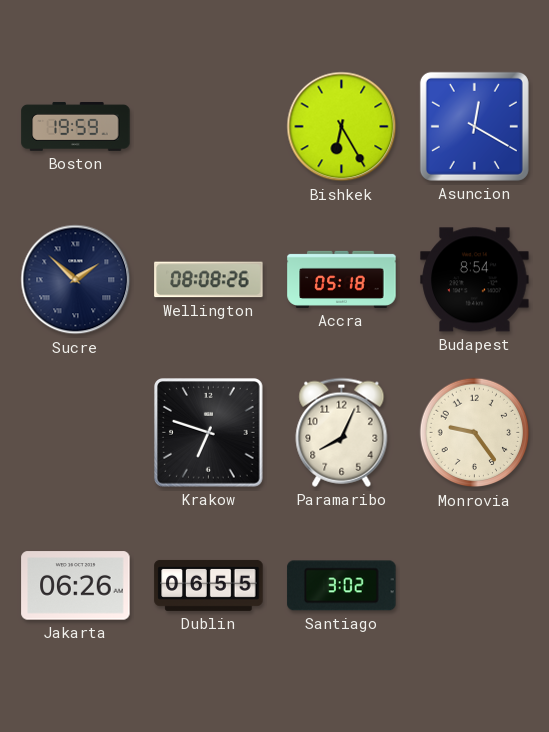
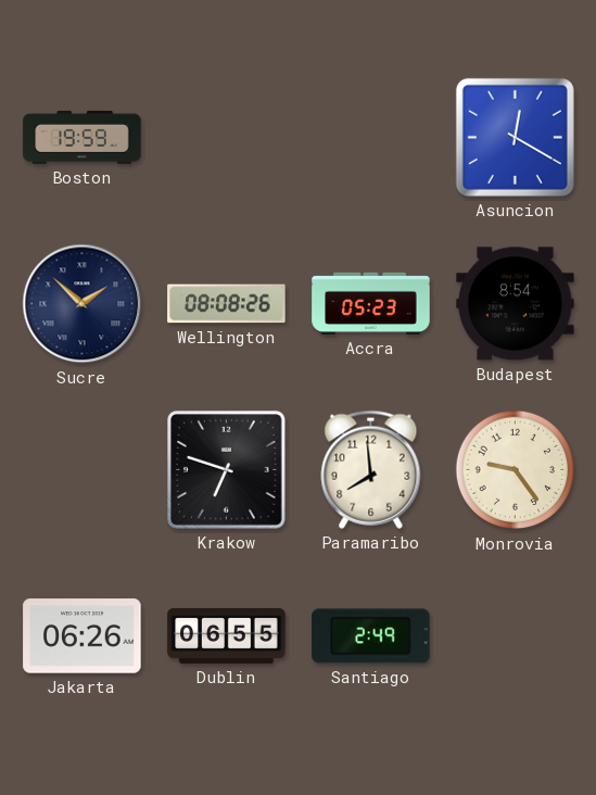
Bishkek: 6:25 -> none
Accra: 05:18 -> 05:23
Paramaribo: 8:04 -> 7:59
Santiago: 3:02 -> 2:49
